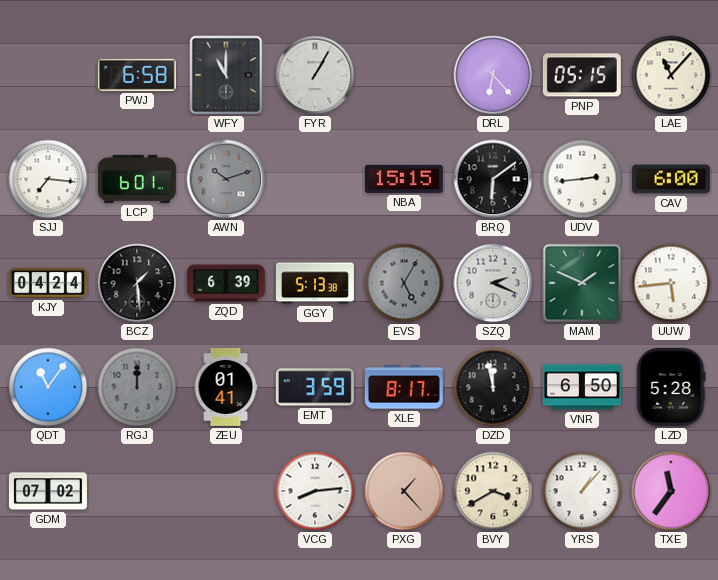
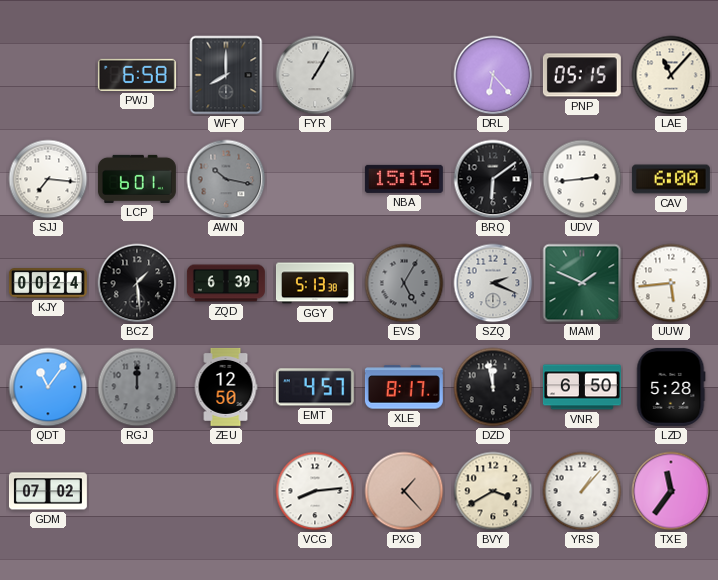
WFY: 11:00 -> 8:00
AWN: 10:12 -> 10:17
KJY: 04:24 -> 00:24
ZEU: 01:41 -> 12:50
EMT: 3:59 -> 4:57
